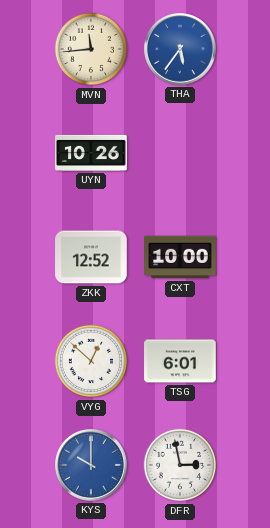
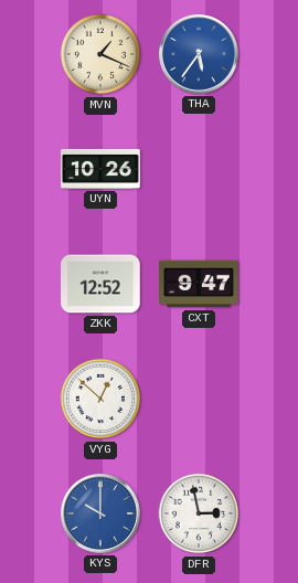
MVN: 11:44 -> 1:19
CXT: 10:00 -> 9:47
TSG: 6:01 -> none
